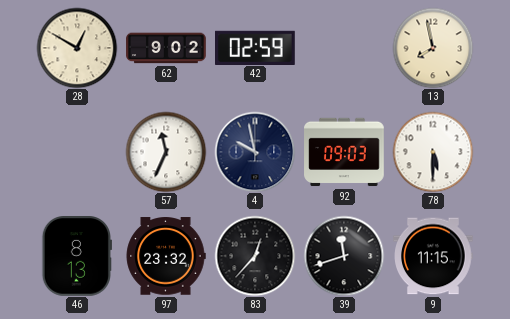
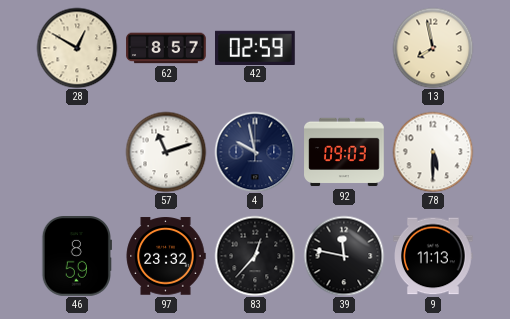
62: 9:02 -> 8:57
57: 11:34 -> 11:12
46: 8:13 -> 8:59
39: 11:42 -> 11:47
9: 11:15 -> 11:13
